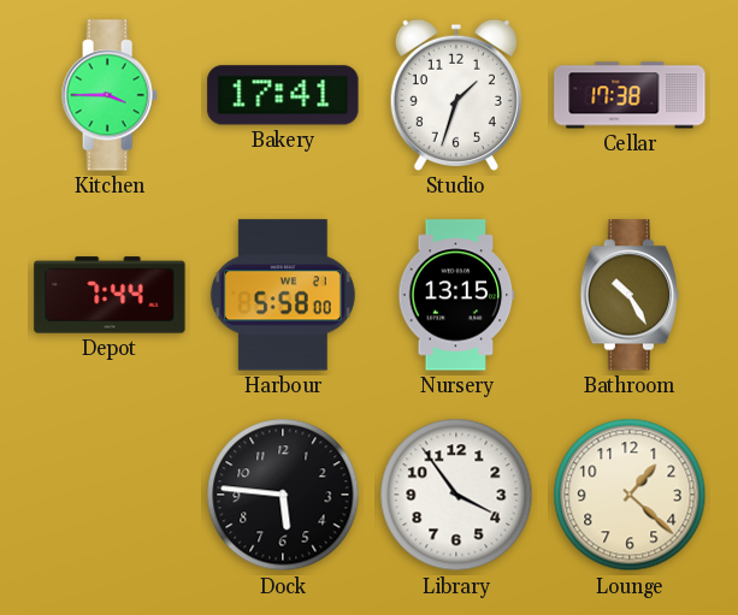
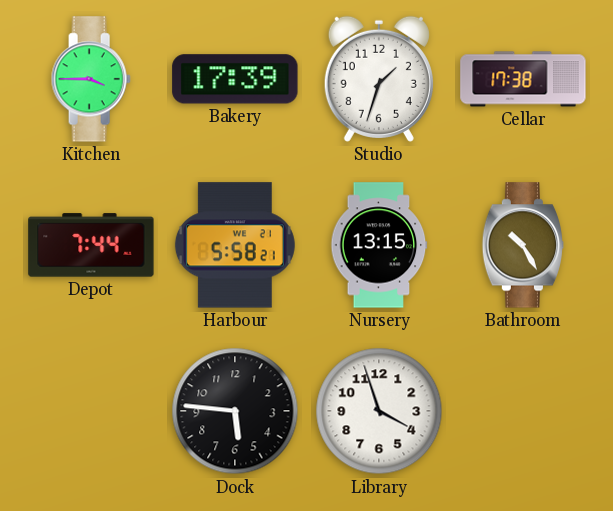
Bakery: 17:41 -> 17:39
Harbour: 5:58:00 -> 5:58:21
Library: 3:54 -> 3:57
Lounge: 1:22 -> none
